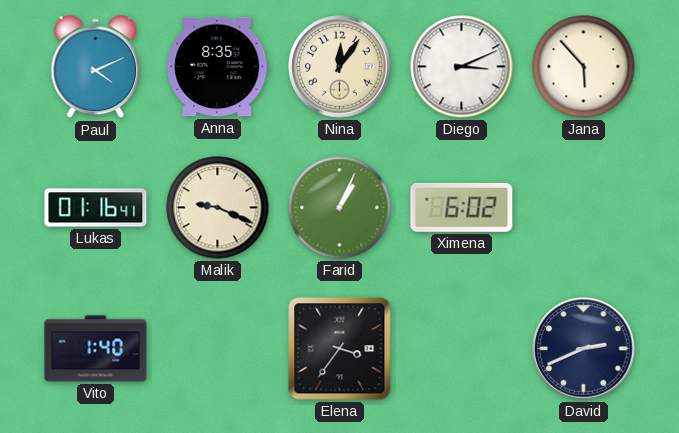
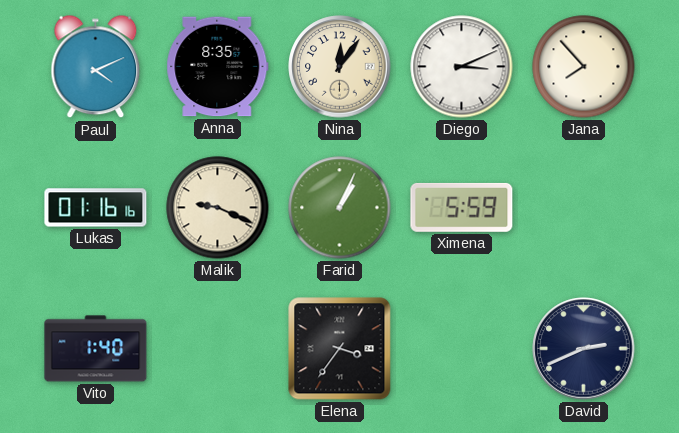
Jana: 5:53 -> 7:53
Lukas: 01:16:41 -> 01:16:16
Ximena: 6:02 -> 5:59
